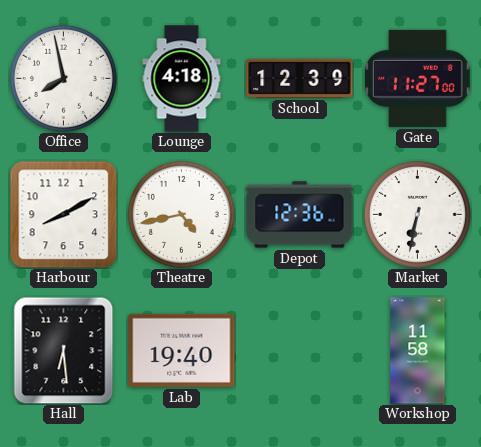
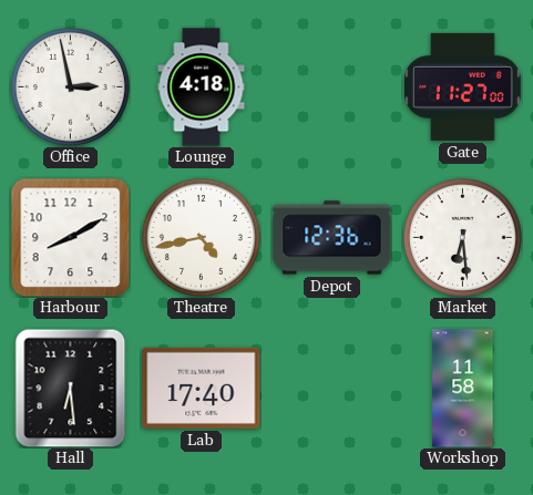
Office: 7:58 -> 2:58
School: 12:39 -> none
Market: 6:32 -> 6:29
Lab: 19:40 -> 17:40
